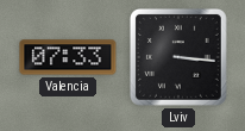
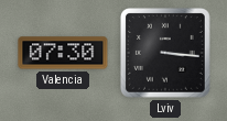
Valencia: 07:33 -> 07:30
